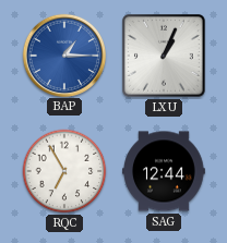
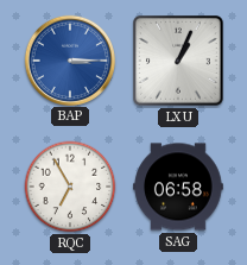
BAP: 1:15 -> 3:15
SAG: 12:44 -> 06:58
